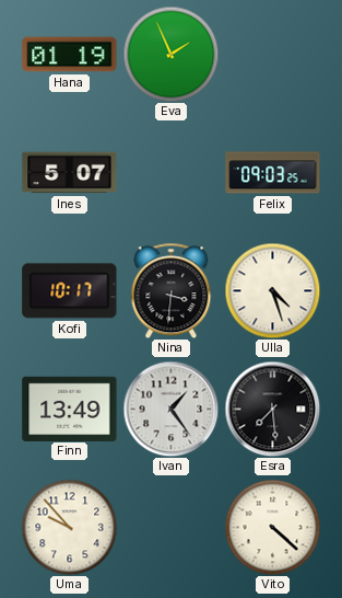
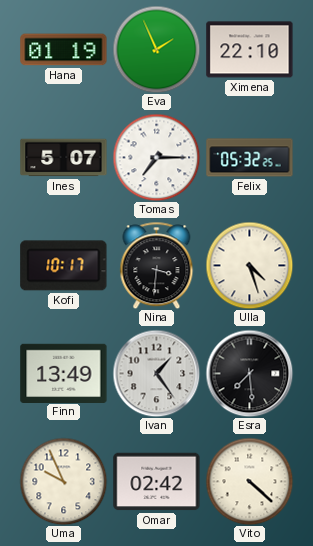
Ximena: none -> 22:10
Tomas: none -> 7:15
Felix: 09:03 -> 05:32
Uma: 9:53 -> 9:56
Omar: none -> 02:42
